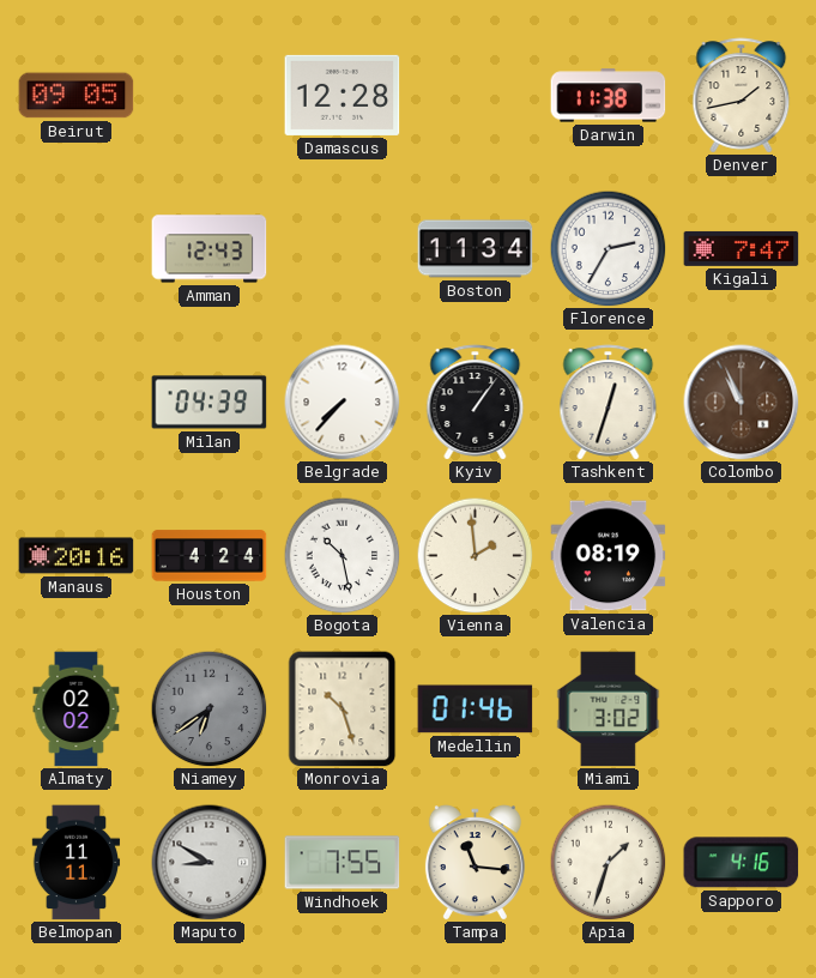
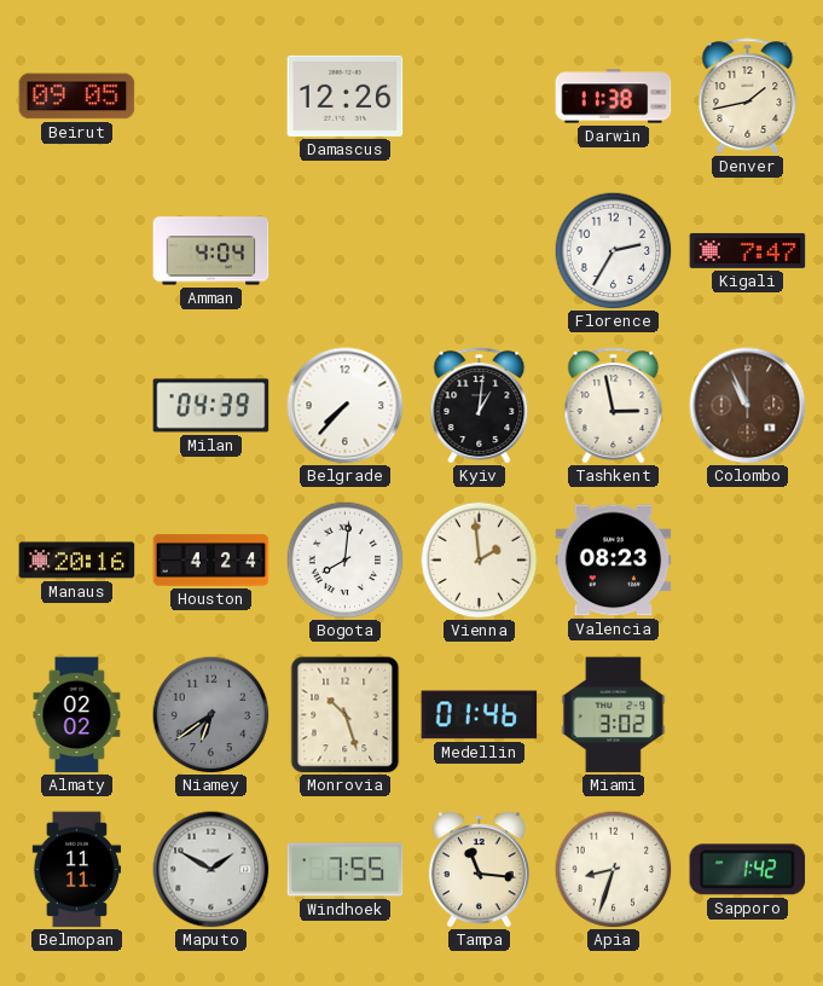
Damascus: 12:28 -> 12:26
Amman: 12:43 -> 4:04
Boston: 11:34 -> none
Kyiv: 1:06 -> 1:01
Tashkent: 12:33 -> 2:58
Bogota: 10:28 -> 8:01
Valencia: 08:19 -> 08:23
Maputo: 8:50 -> 1:50
Apia: 1:33 -> 8:33
Sapporo: 4:16 -> 1:42
